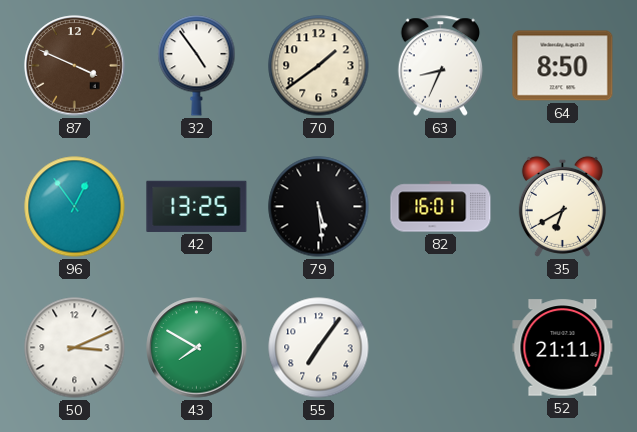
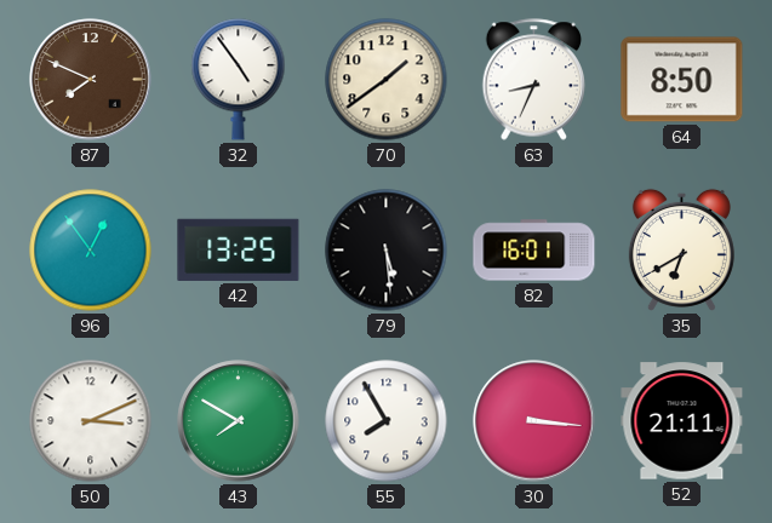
87: 3:49 -> 7:49
55: 7:06 -> 7:55
30: none -> 3:16
